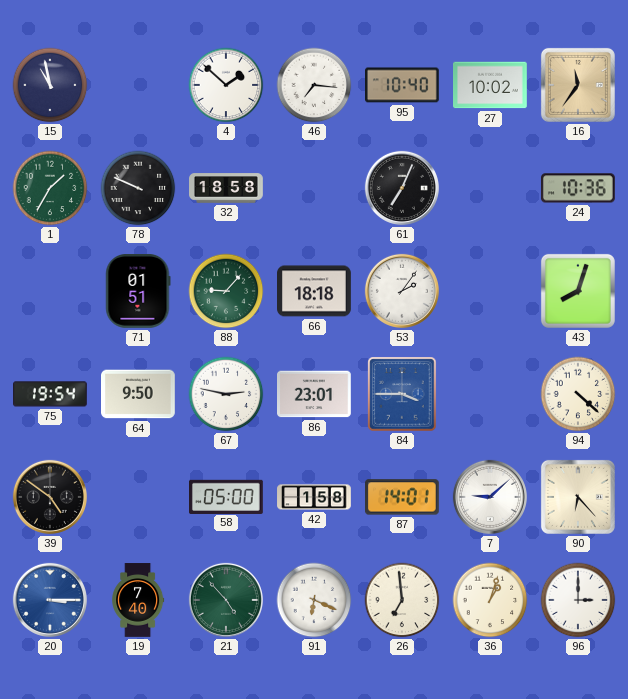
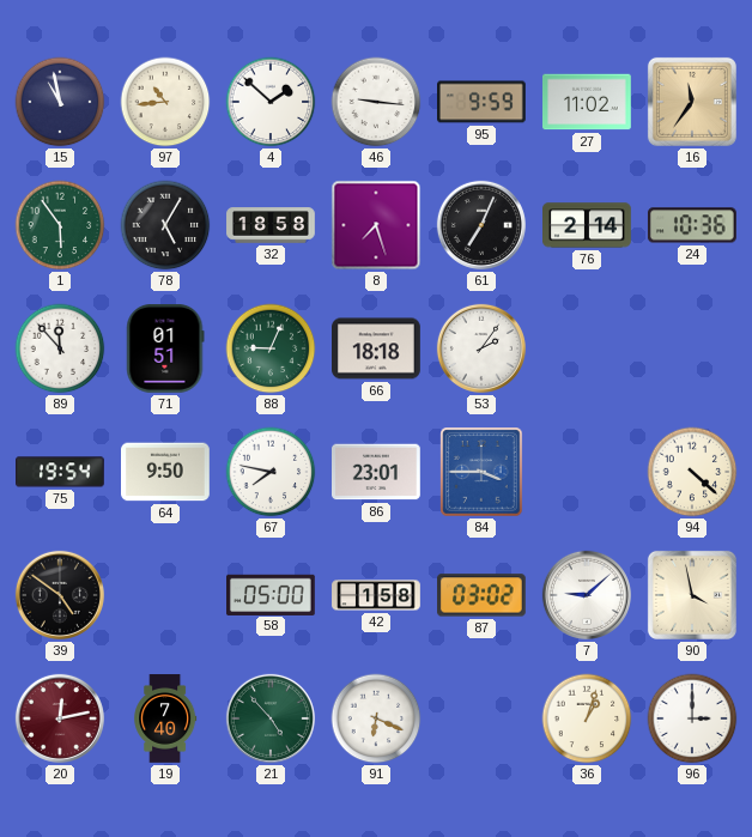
97: none -> 10:44
46: 7:16 -> 9:16
95: 10:40 -> 9:59
27: 10:02 -> 11:02
1: 1:35 -> 5:54
78: 9:49 -> 5:05
8: none -> 7:27
76: none -> 2:14
89: none -> 11:53
88: 9:07 -> 9:04
43: 8:03 -> none
67: 2:47 -> 7:47
87: 14:01 -> 03:02
90: 6:23 -> 3:58
20: 3:15 -> 12:13
20 dial: blue -> burgundy
26: 6:59 -> none
